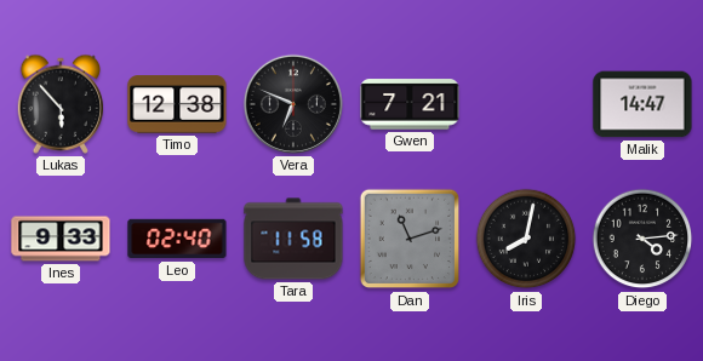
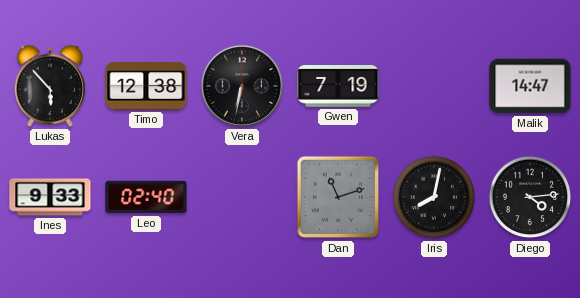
Vera: 6:49 -> 6:32
Gwen: 7:21 -> 7:19
Tara: 11:58 -> none
